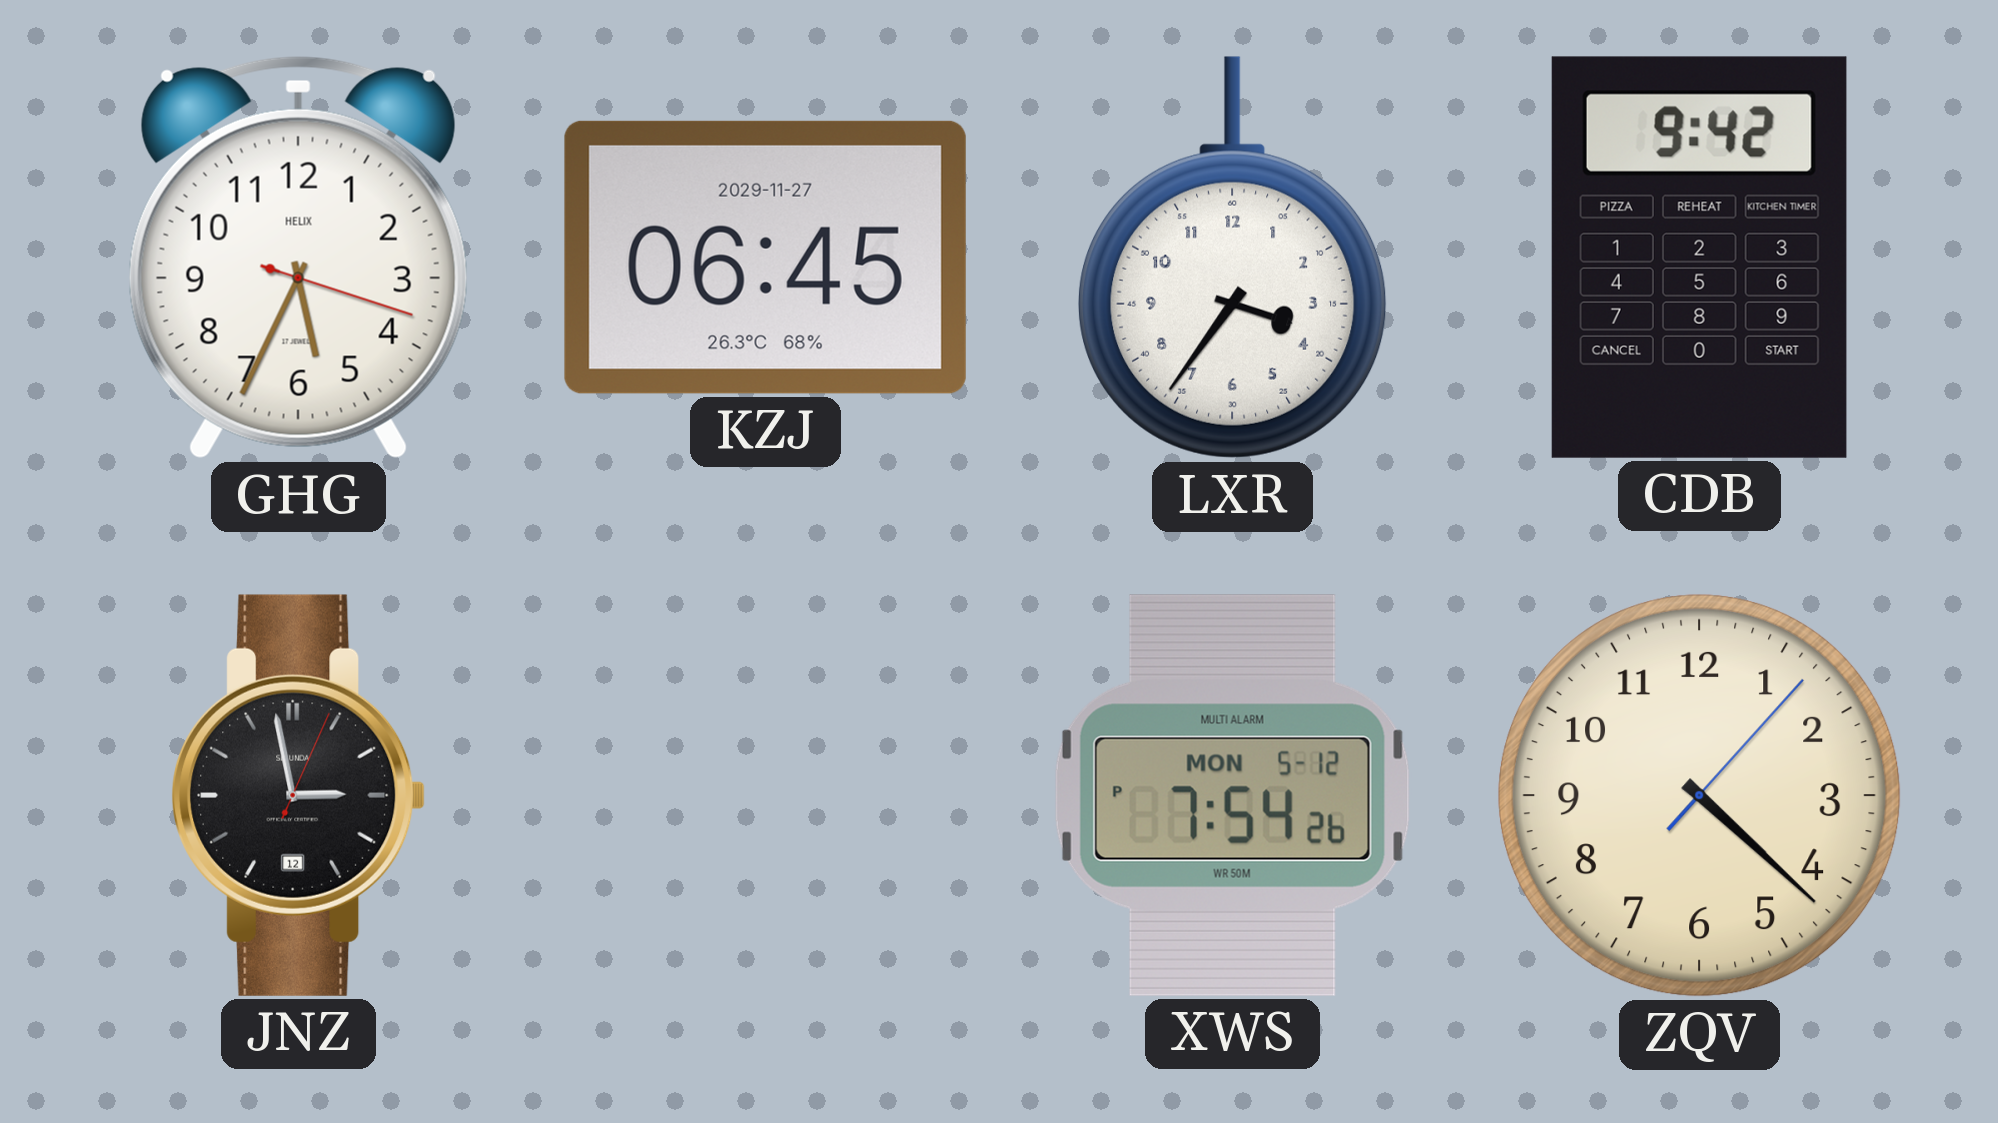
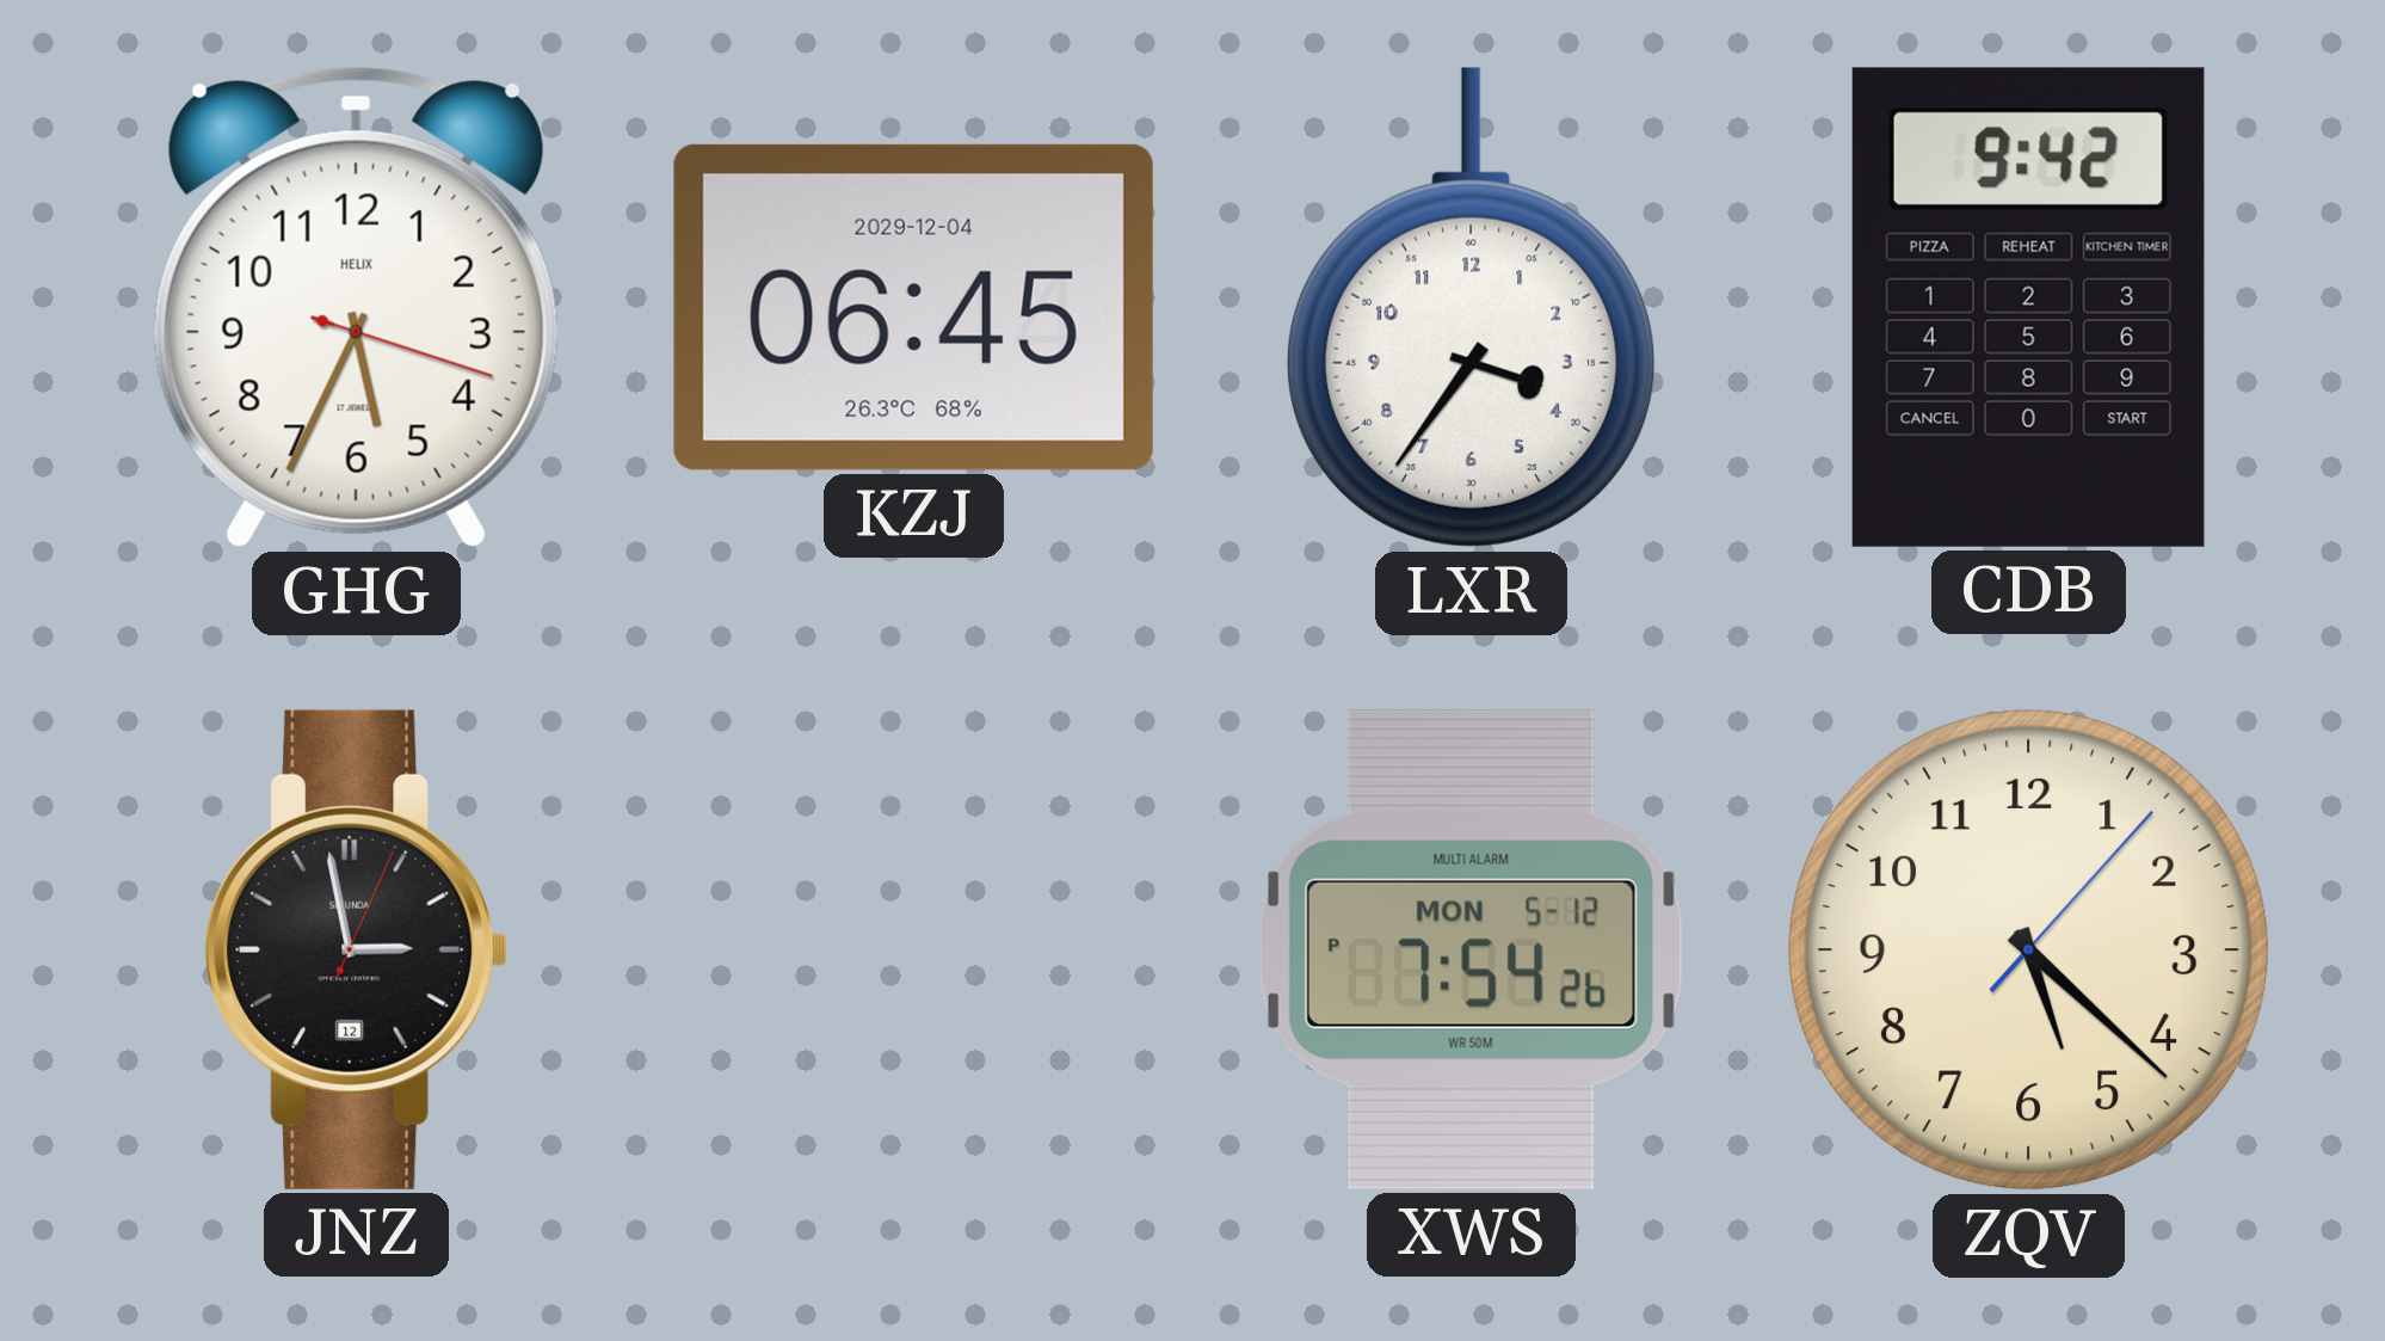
KZJ date: 2029-11-27 -> 2029-12-04
ZQV: 4:22 -> 5:22
